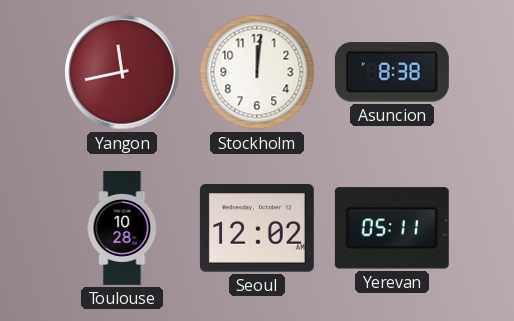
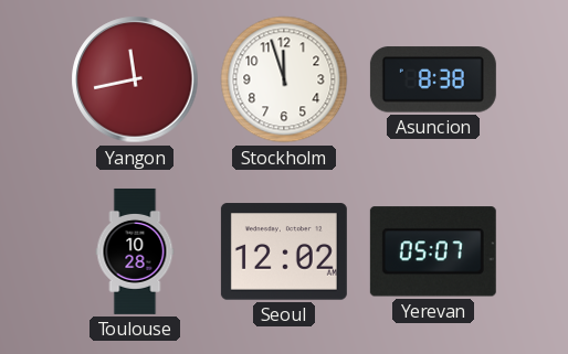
Stockholm: 12:01 -> 11:57
Yerevan: 05:11 -> 05:07
